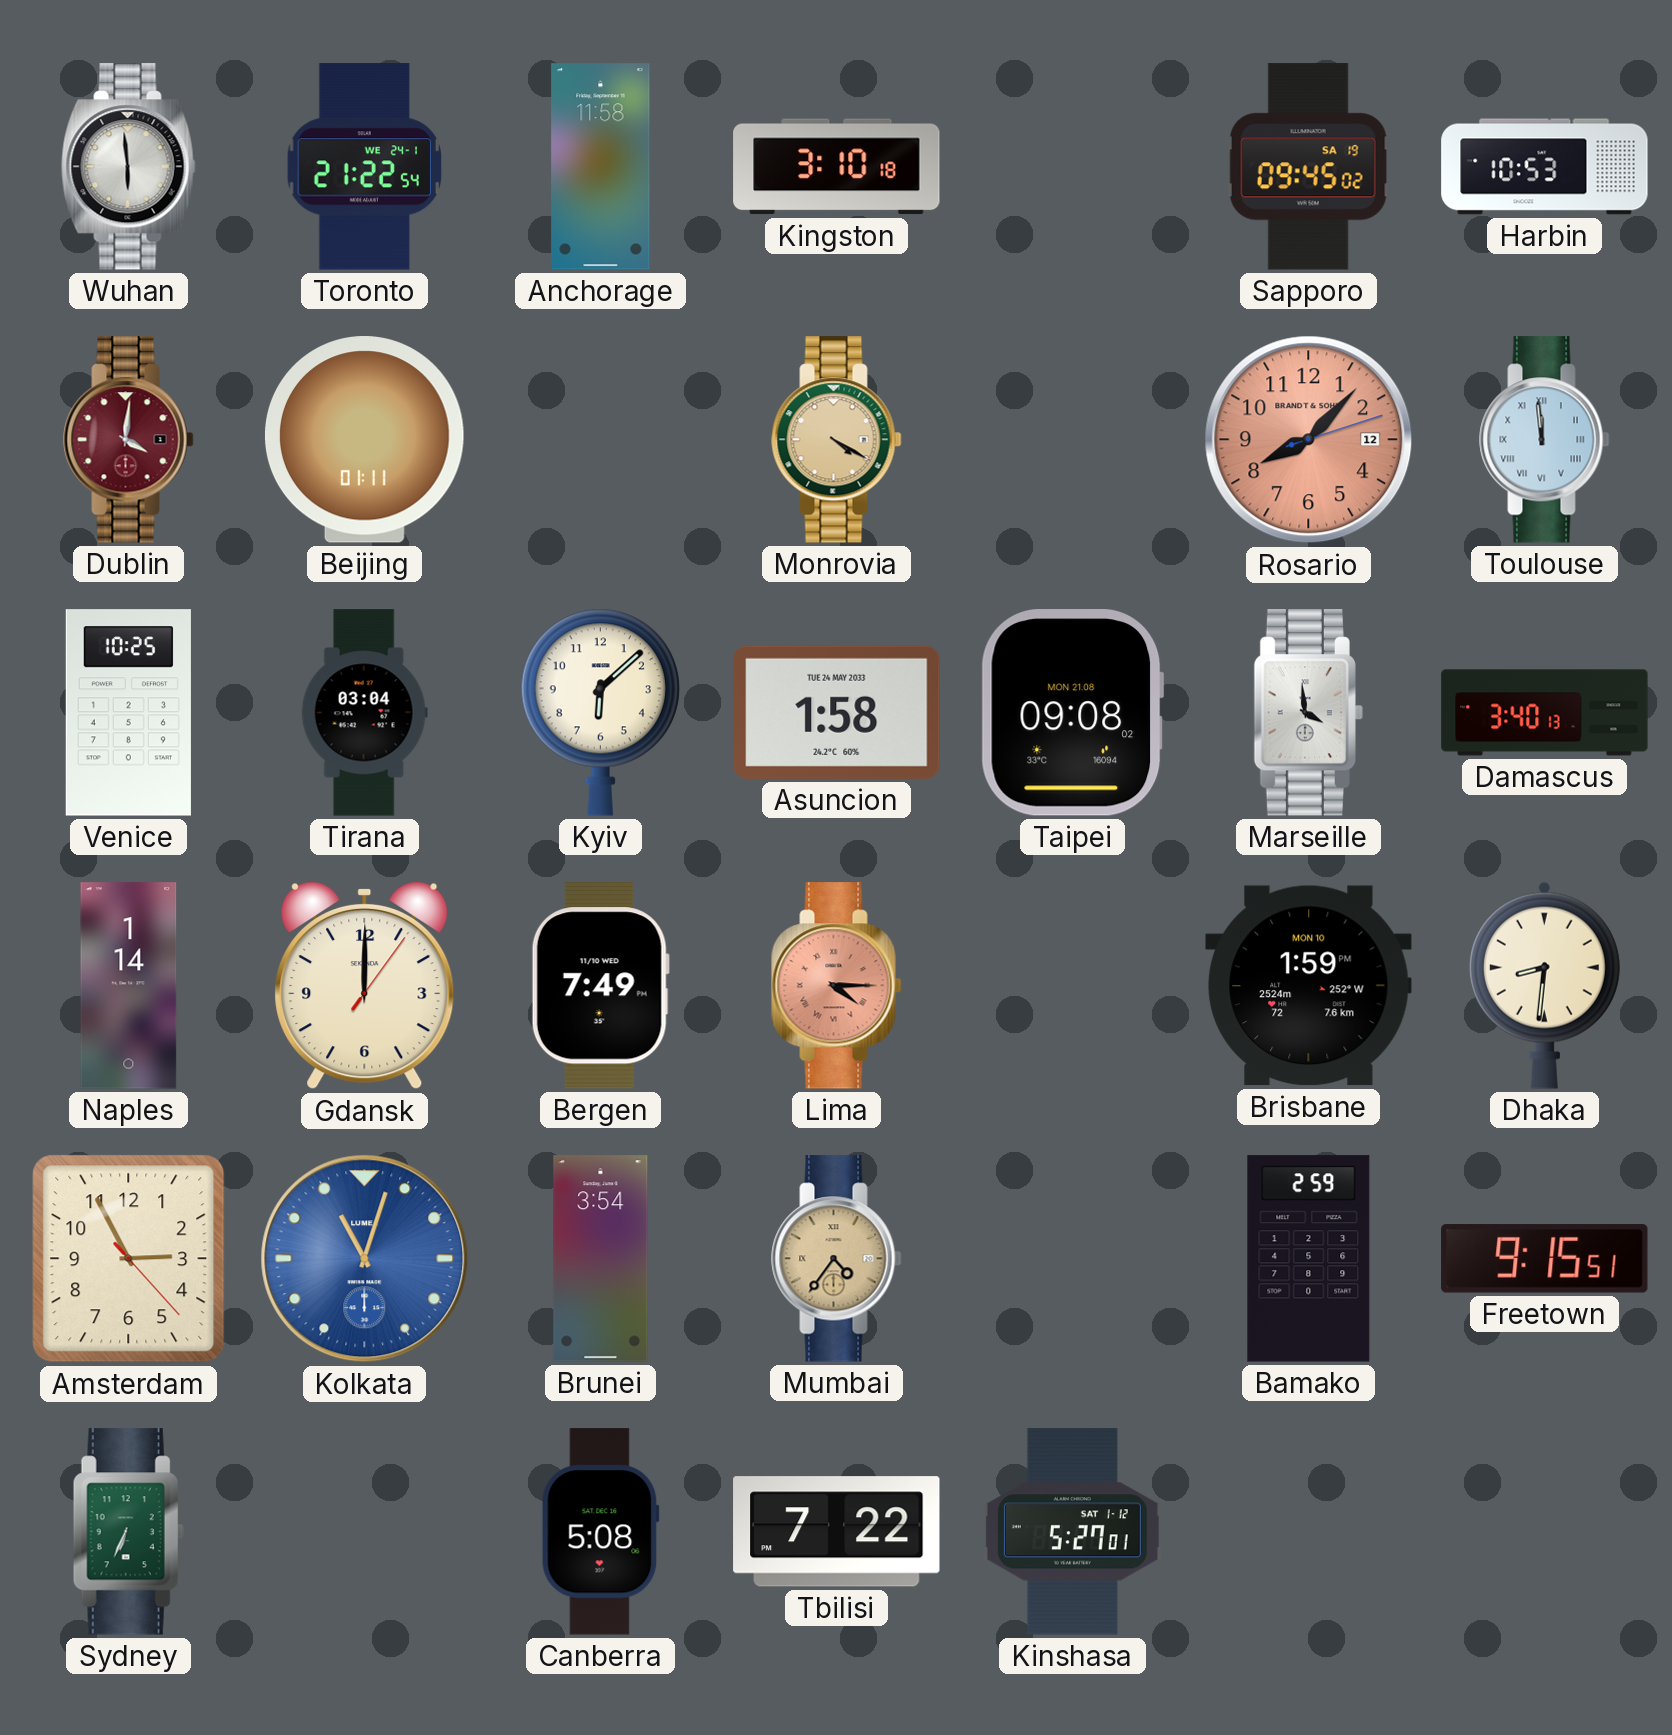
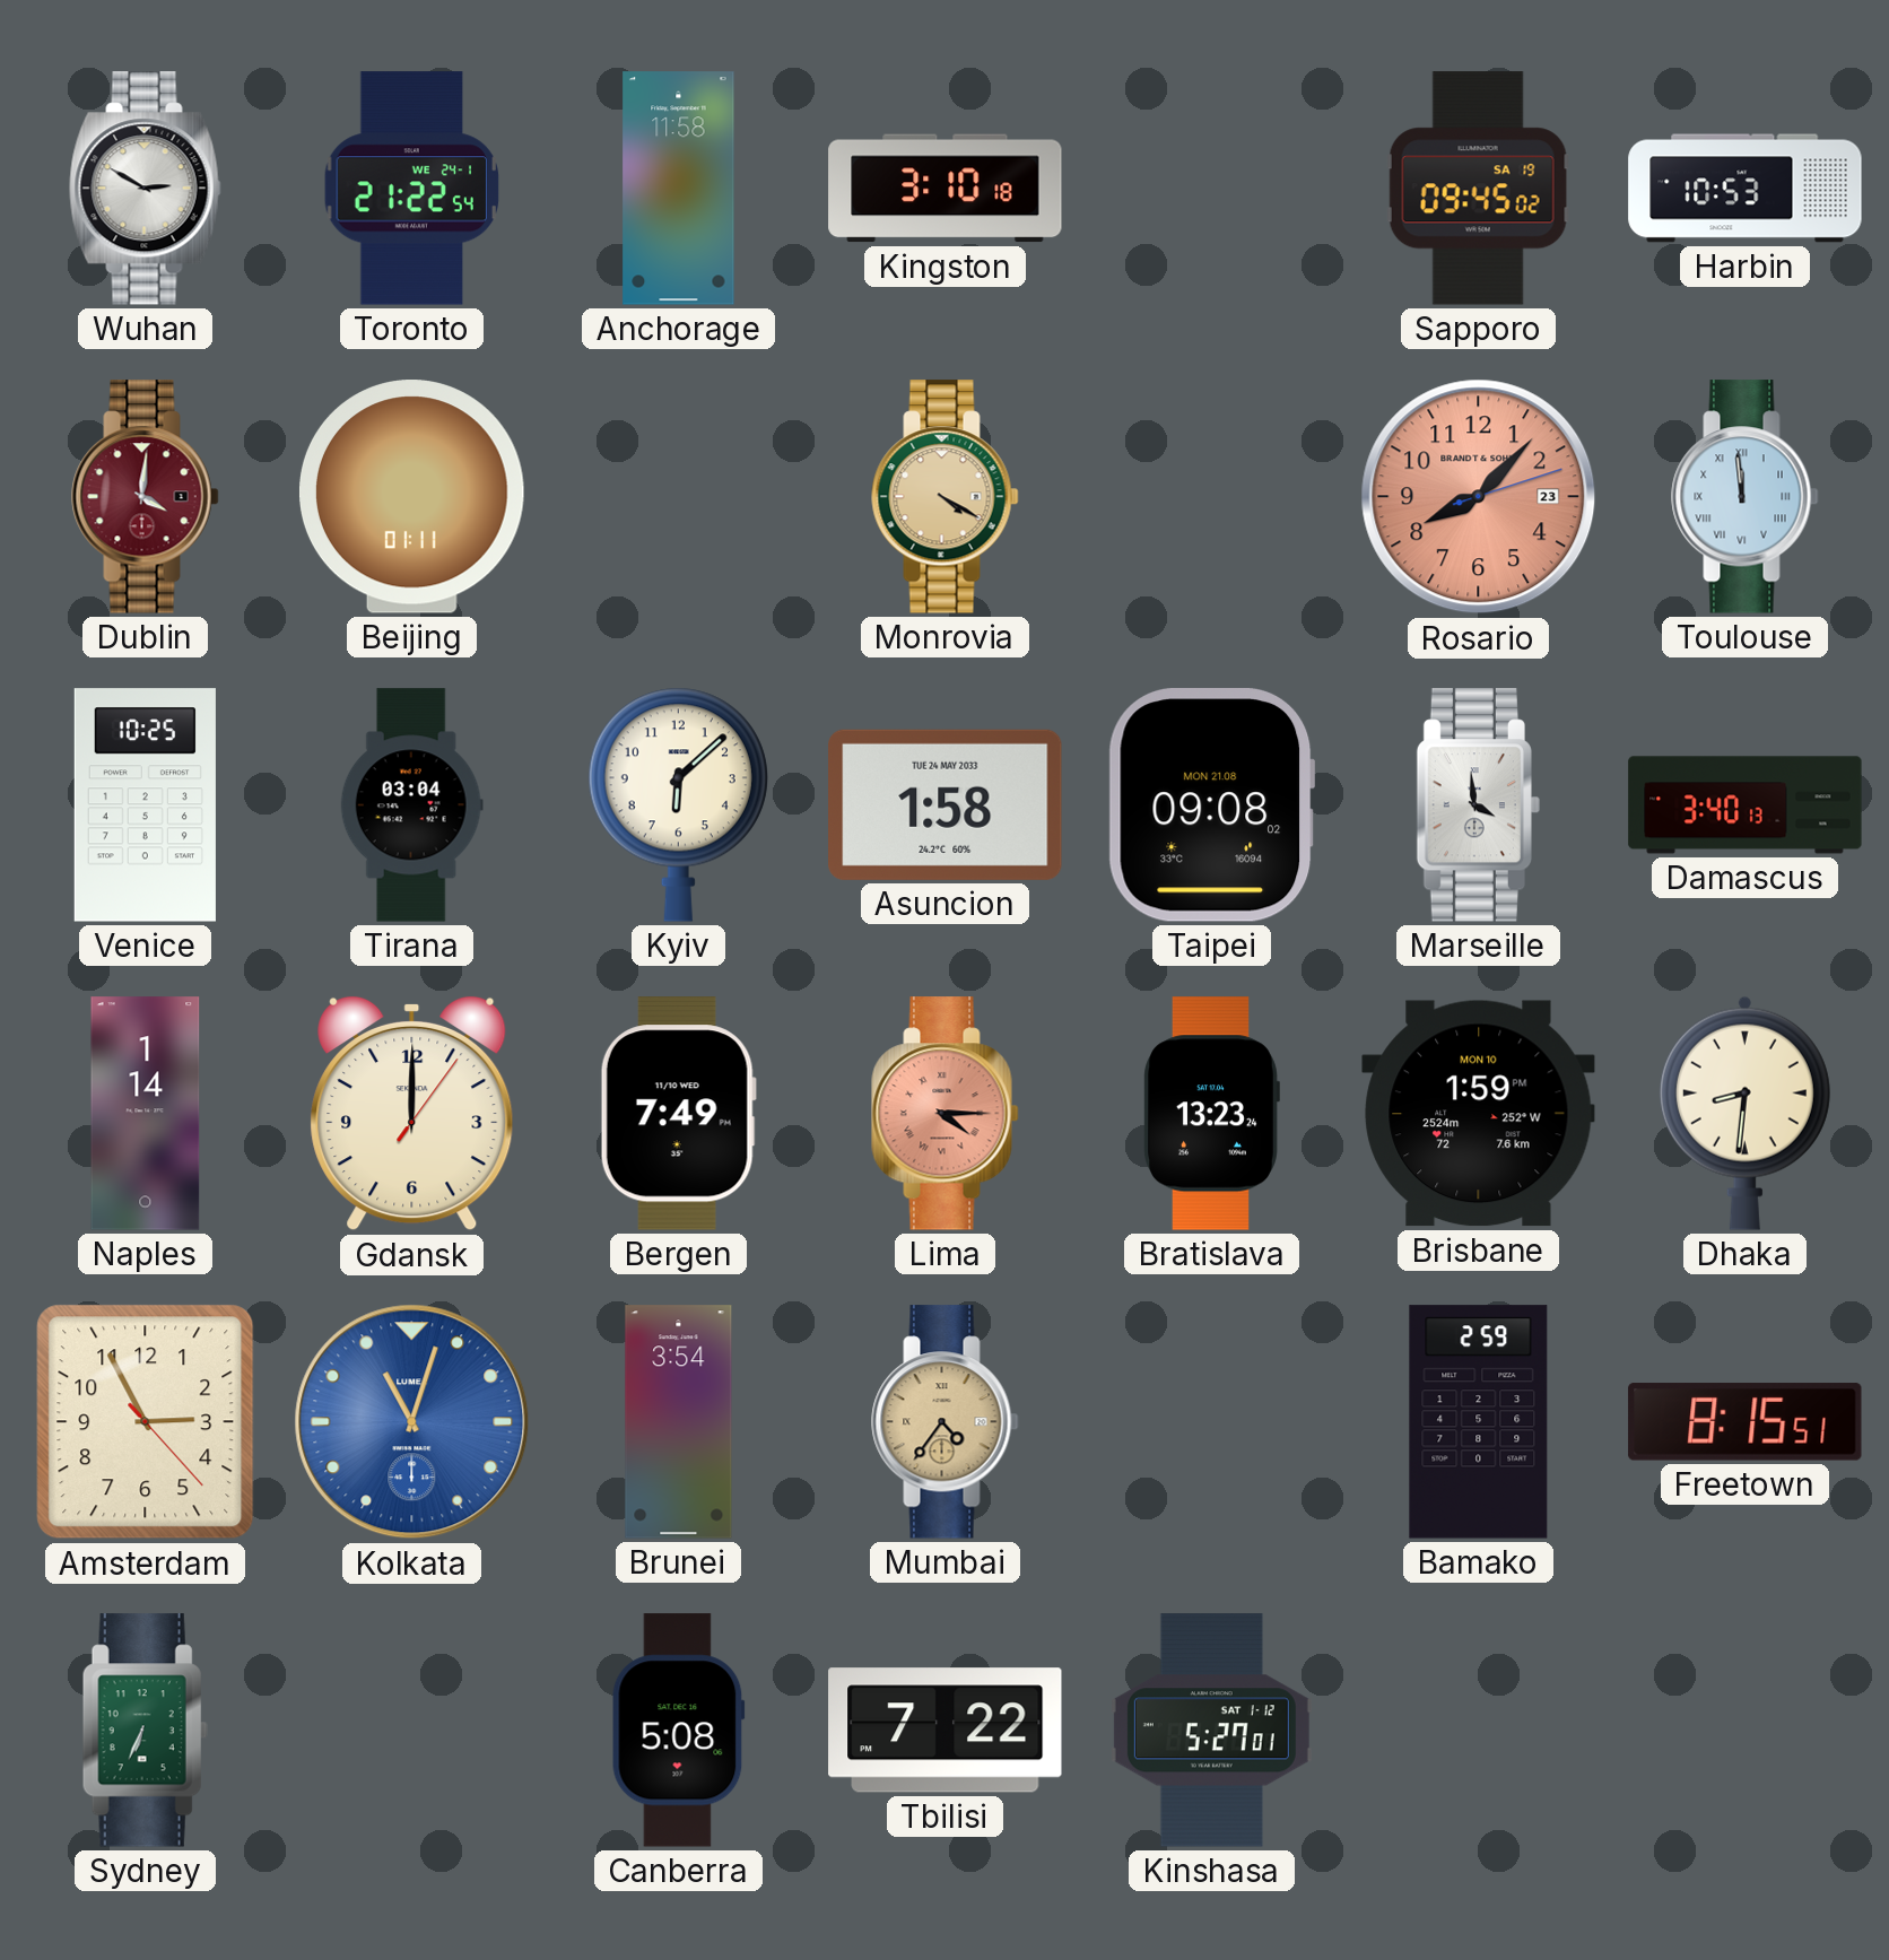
Wuhan: 5:59 -> 2:50
Rosario date: 12 -> 23
Bratislava: none -> 13:23
Freetown: 9:15 -> 8:15
